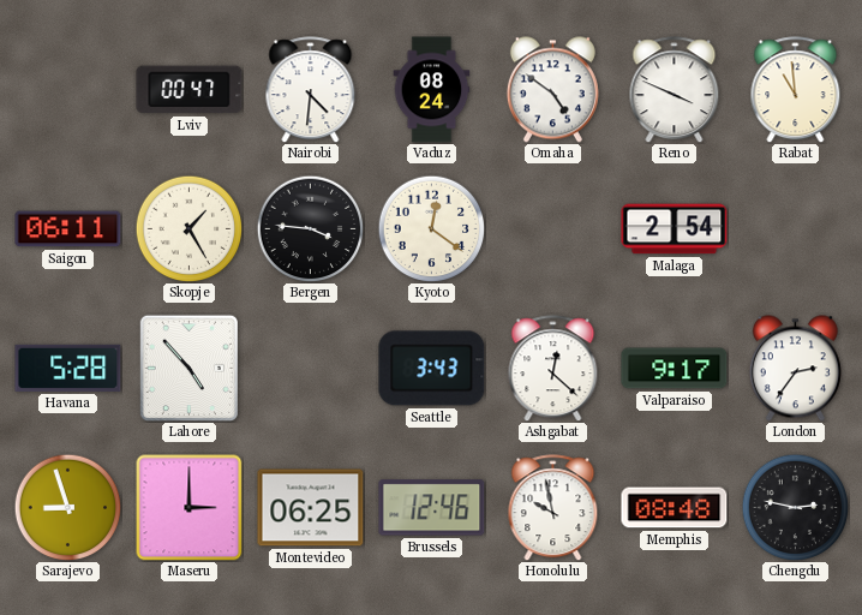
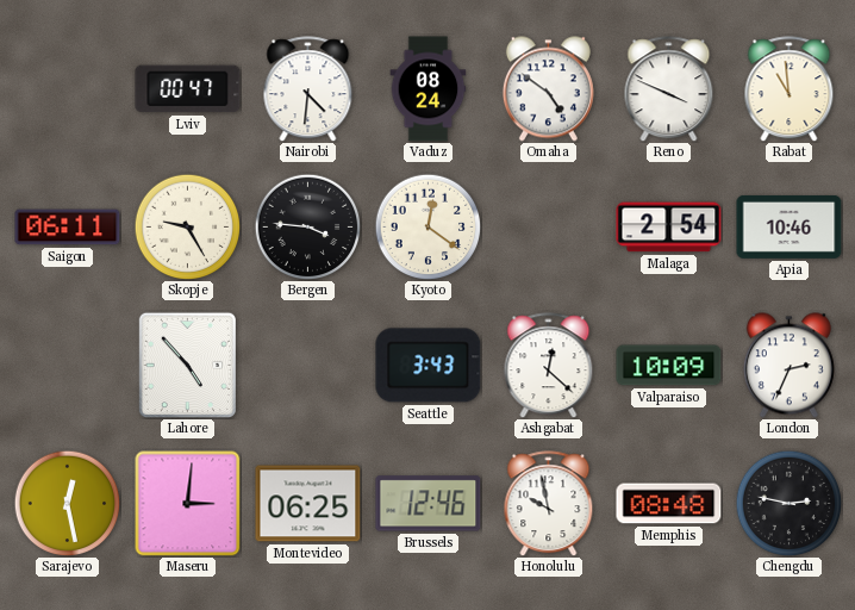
Skopje: 1:25 -> 9:25
Apia: none -> 10:46
Havana: 5:28 -> none
Valparaiso: 9:17 -> 10:09
London: 2:36 -> 2:34
Sarajevo: 8:57 -> 12:28
Maseru: 3:00 -> 3:01
